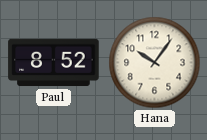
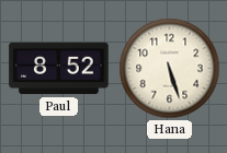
Hana: 10:06 -> 5:27
